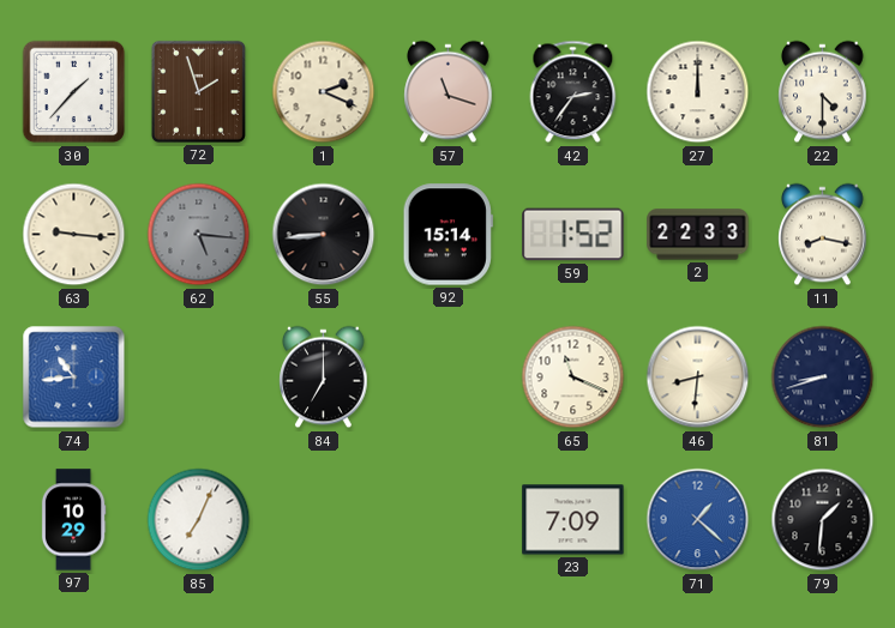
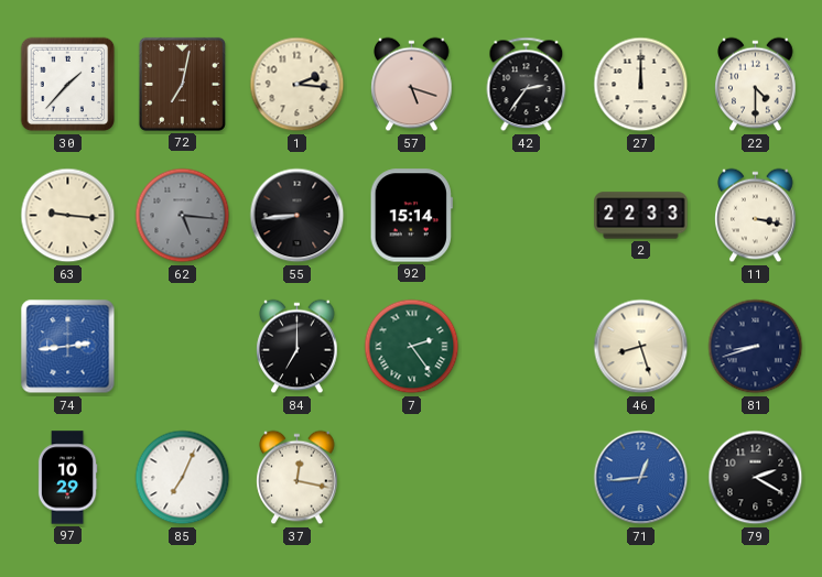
72: 1:57 -> 7:02
1: 2:19 -> 2:16
57: 11:18 -> 5:18
59: 1:52 -> none
11: 8:17 -> 3:17
74: 10:44 -> 2:44
7: none -> 2:24
65: 11:19 -> none
46: 8:31 -> 8:27
37: none -> 12:17
23: 7:09 -> none
71: 1:22 -> 12:44
79: 1:31 -> 2:20
